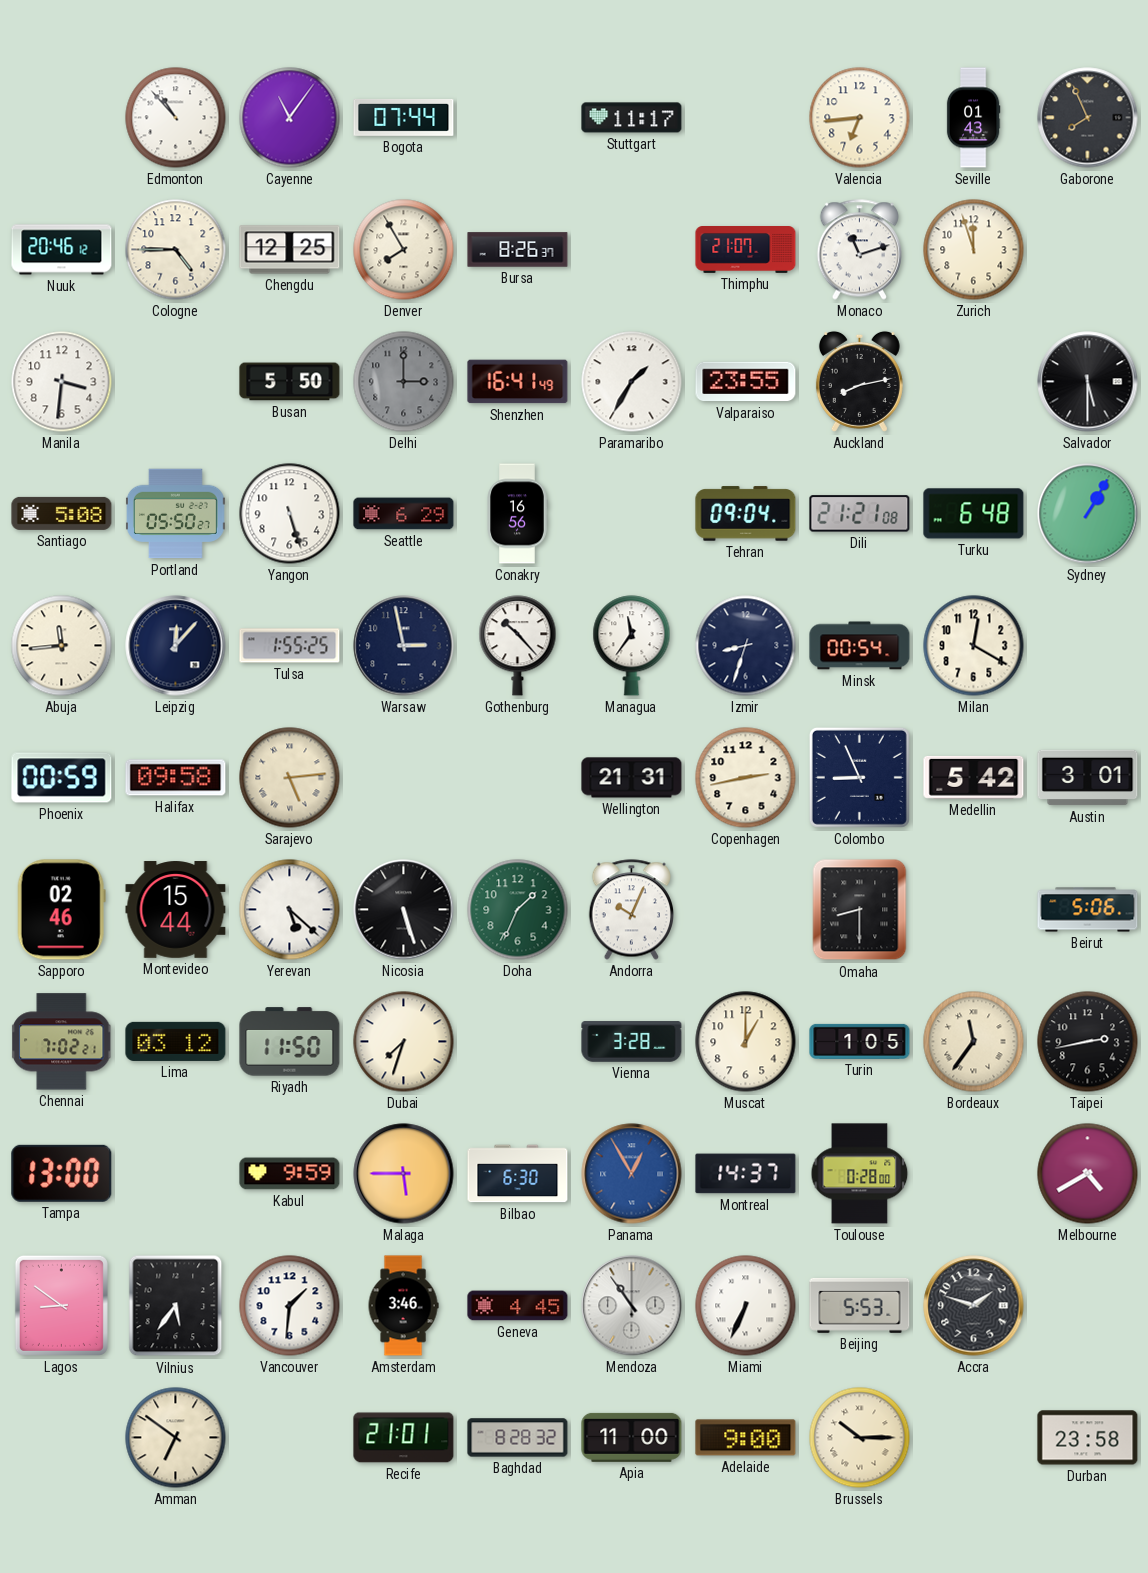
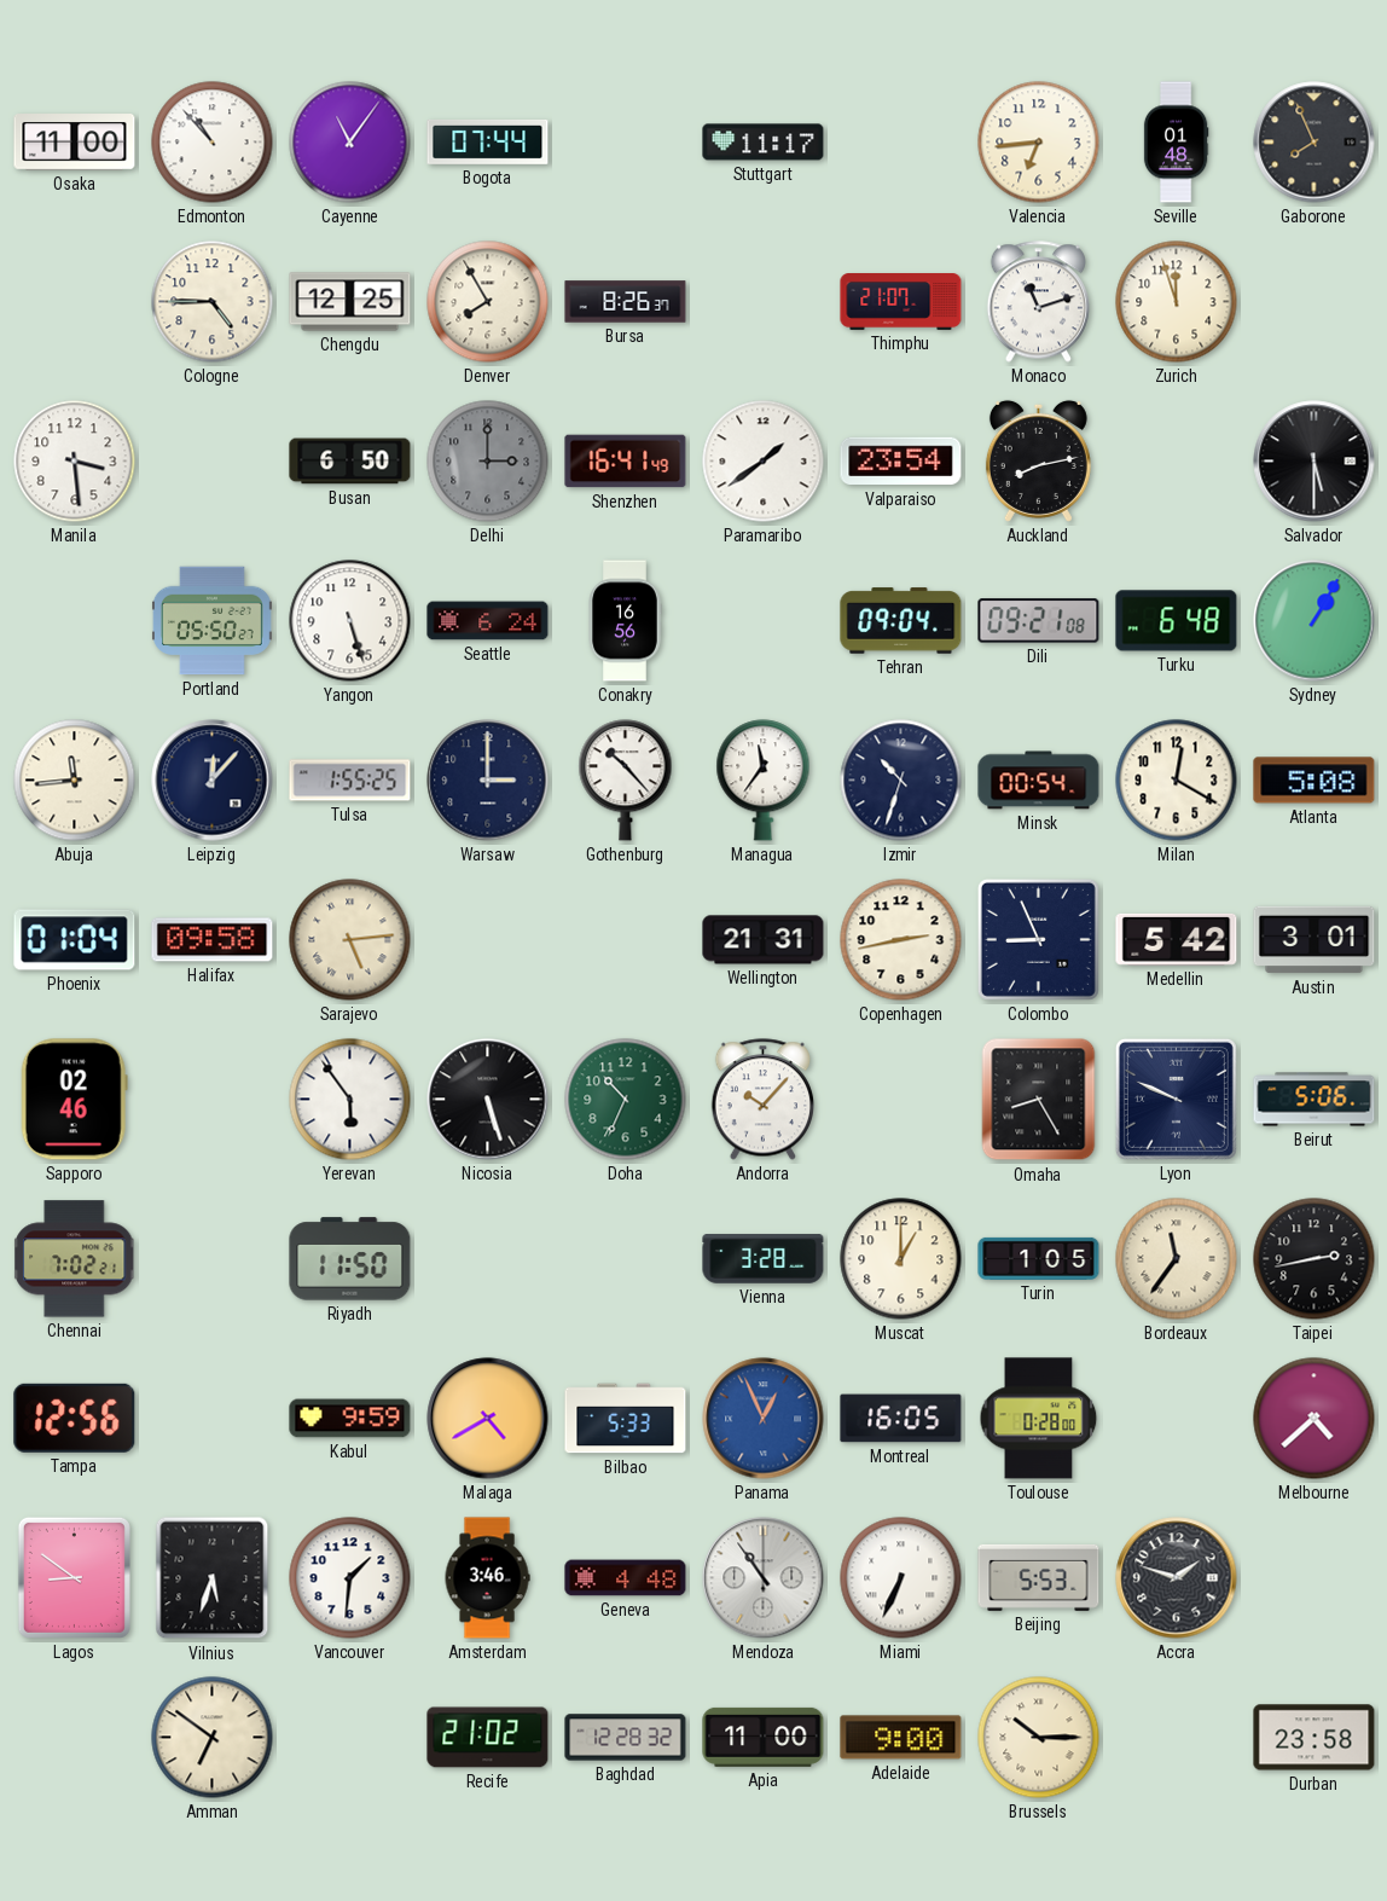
Osaka: none -> 11:00
Seville: 01:43 -> 01:48
Nuuk: 20:46 -> none
Manila: 3:31 -> 3:29
Busan: 5:50 -> 6:50
Paramaribo: 1:35 -> 1:39
Valparaiso: 23:55 -> 23:54
Santiago: 5:08 -> none
Seattle: 6:29 -> 6:24
Dili: 21:21 -> 09:21
Warsaw: 2:58 -> 3:00
Izmir: 8:33 -> 10:33
Atlanta: none -> 5:08
Phoenix: 00:59 -> 01:04
Montevideo: 15:44 -> none
Yerevan: 5:22 -> 5:54
Doha: 1:34 -> 10:34
Andorra: 10:04 -> 10:07
Omaha: 8:30 -> 8:25
Lyon: none -> 9:49
Lima: 03:12 -> none
Dubai: 7:33 -> none
Tampa: 13:00 -> 12:56
Malaga: 5:45 -> 4:40
Bilbao: 6:30 -> 5:33
Panama: 12:55 -> 12:56
Montreal: 14:37 -> 16:05
Melbourne: 4:40 -> 4:38
Vilnius: 5:36 -> 5:33
Geneva: 4:45 -> 4:48
Recife: 21:01 -> 21:02
Baghdad: 8:28 -> 12:28
